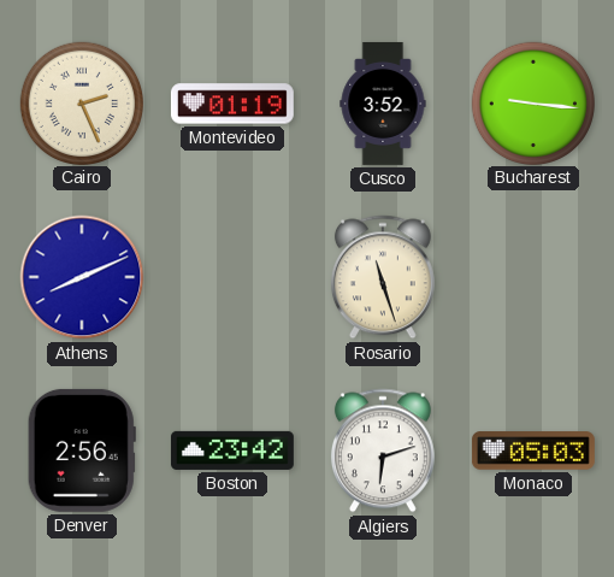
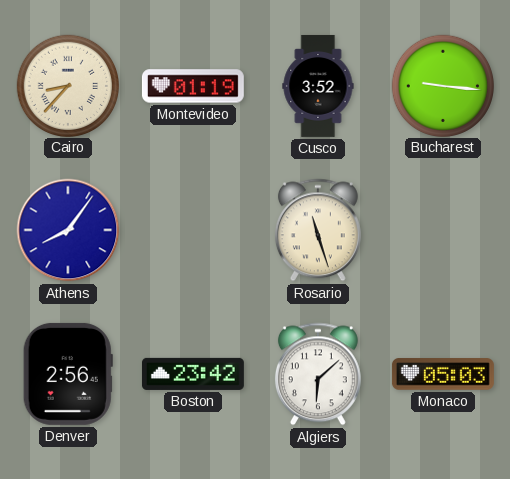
Cairo: 2:26 -> 8:37
Athens: 8:11 -> 8:06
Algiers: 6:12 -> 6:08
